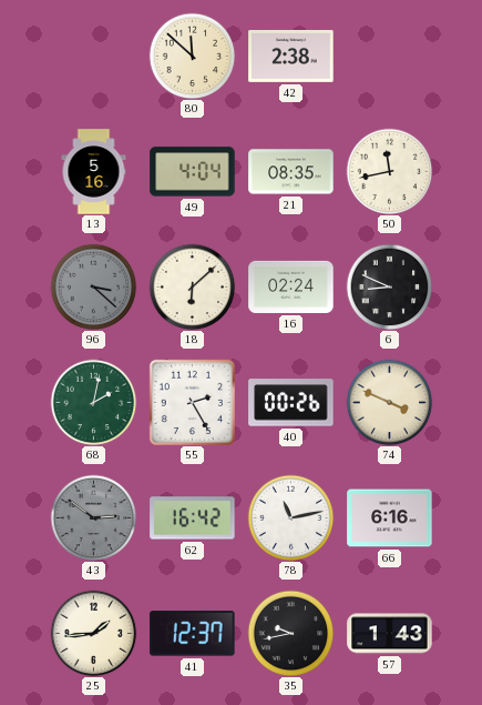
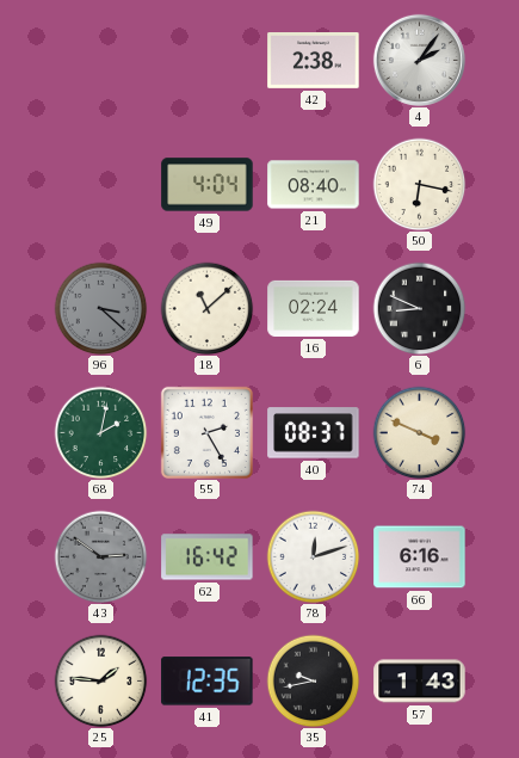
80: 11:52 -> none
4: none -> 2:06
13: 5:16 -> none
21: 08:35 -> 08:40
50: 11:43 -> 6:17
18: 6:08 -> 11:08
40: 00:26 -> 08:37
78: 11:13 -> 12:12
25: 1:44 -> 1:46
41: 12:37 -> 12:35
